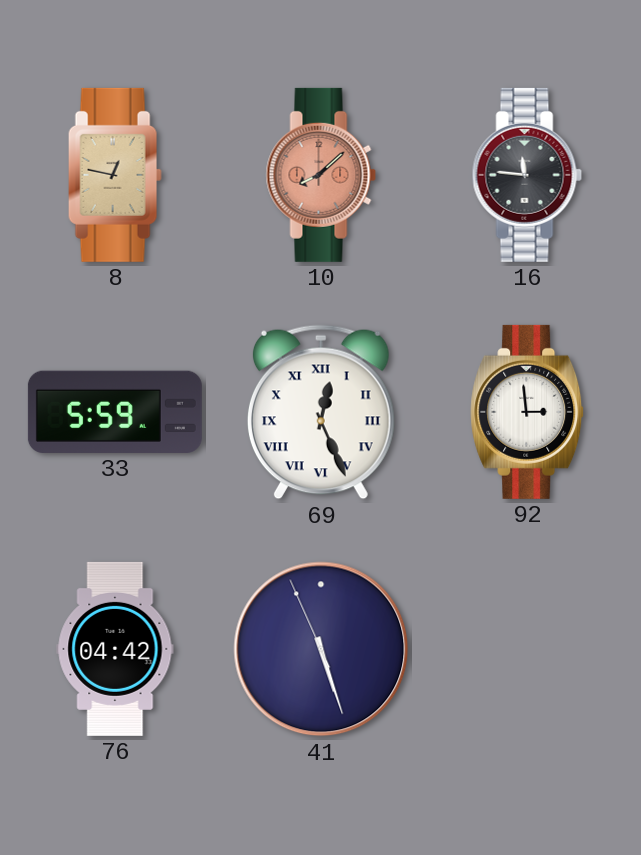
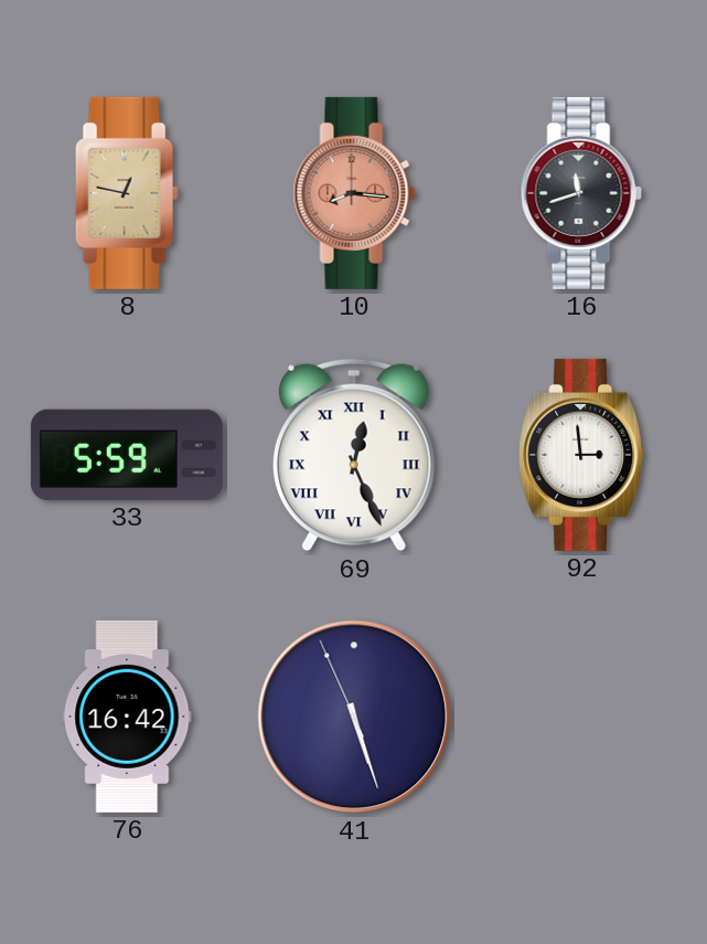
10: 8:08 -> 8:16
16: 11:46 -> 11:42
76: 04:42 -> 16:42
